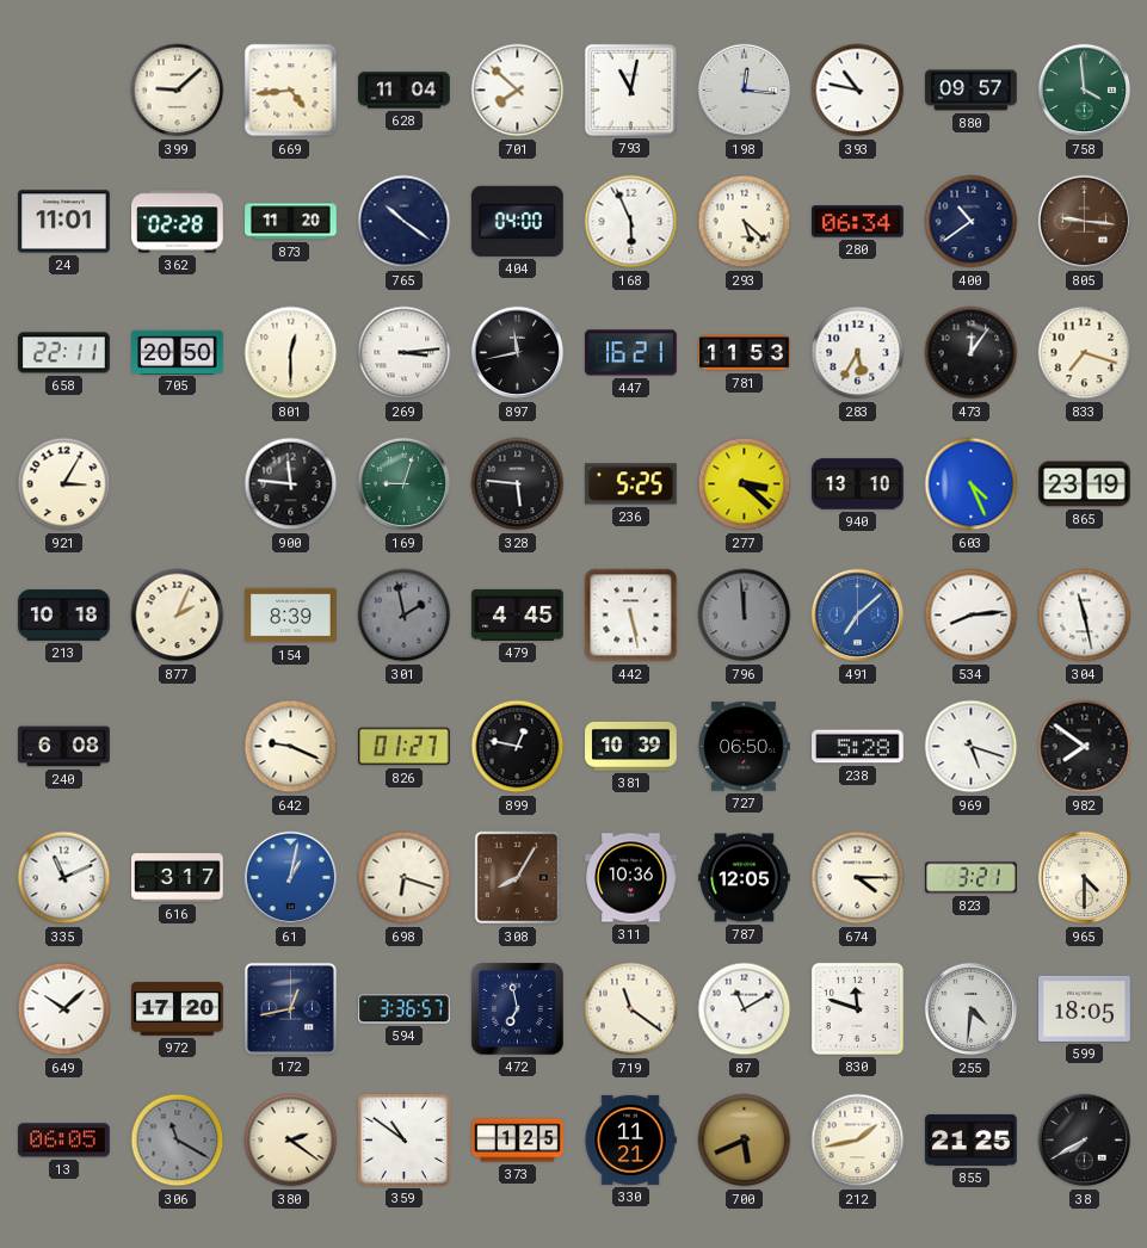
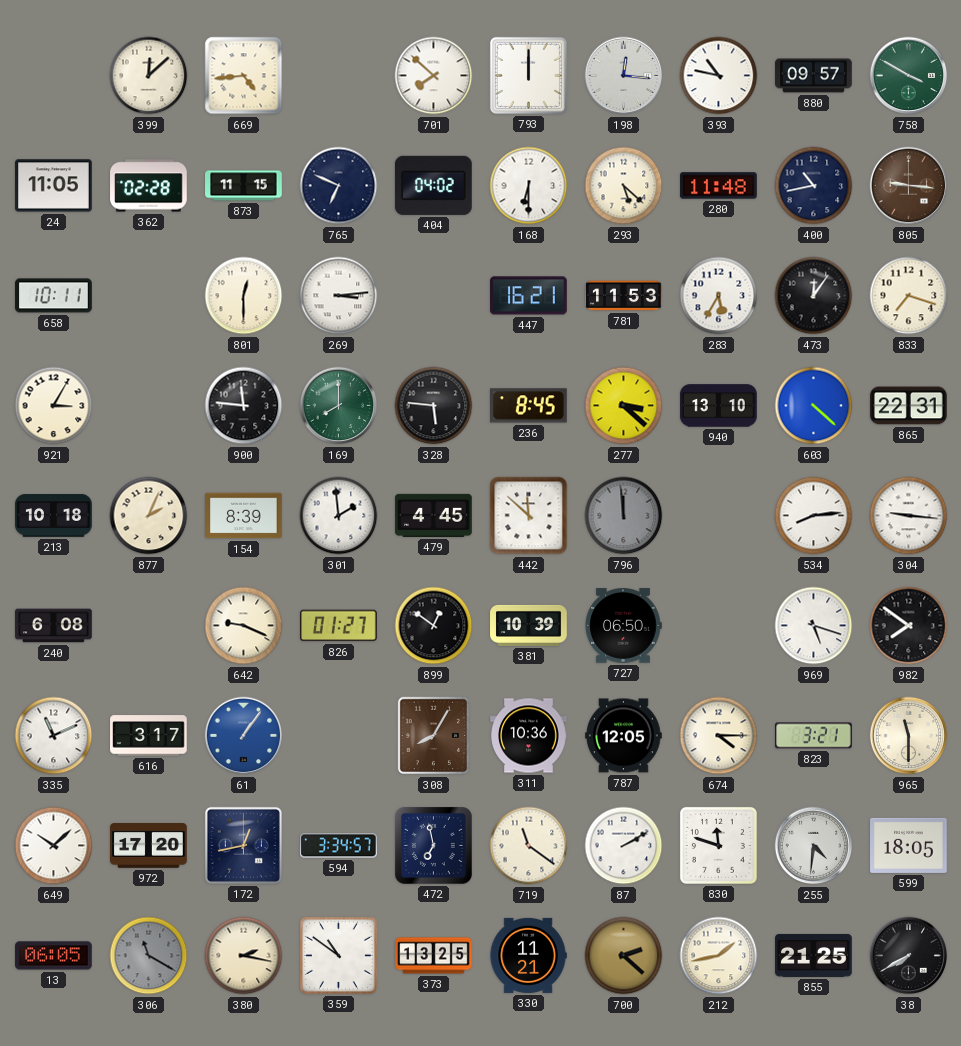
399: 9:08 -> 12:08
628: 11:04 -> none
793: 11:02 -> 12:00
758: 3:59 -> 3:50
24: 11:01 -> 11:05
873: 11:20 -> 11:15
765: 10:21 -> 6:49
404: 04:00 -> 04:02
168: 5:56 -> 6:30
280: 06:34 -> 11:48
400: 10:39 -> 10:43
658: 22:11 -> 10:11
705: 20:50 -> none
897: 11:43 -> none
169: 9:03 -> 8:00
236: 5:25 -> 8:45
603: 4:26 -> 4:22
865: 23:19 -> 22:31
301: 1:58 -> 1:59
301 dial: grey -> white
442: 5:28 -> 11:52
491: 7:08 -> none
304: 11:28 -> 9:16
899: 12:47 -> 12:51
238: 5:28 -> none
61: 1:02 -> 1:06
698: 6:18 -> none
965: 4:30 -> 11:30
594: 3:36 -> 3:34
87: 11:10 -> 2:10
380: 2:21 -> 2:17
373: 1:25 -> 13:25
700: 5:41 -> 2:22
